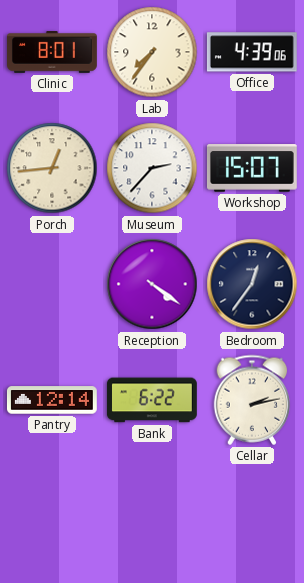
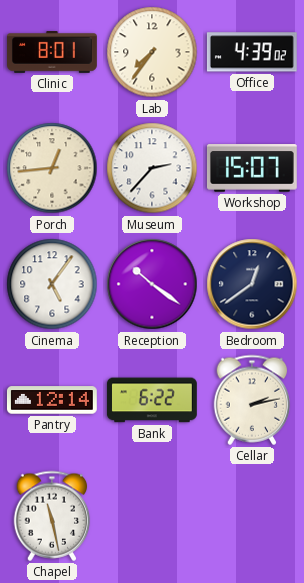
Office: 4:39:06 -> 4:39:02
Cinema: none -> 5:06
Reception: 4:21 -> 10:21
Bedroom: 12:36 -> 12:39
Chapel: none -> 11:28
